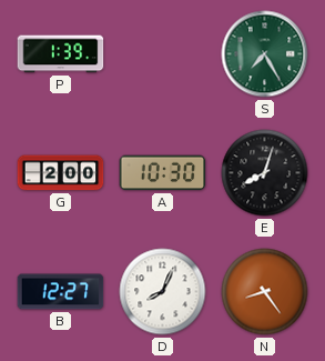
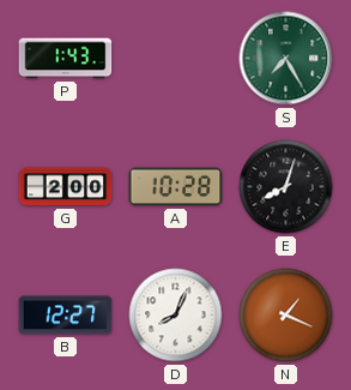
P: 1:39 -> 1:43
A: 10:30 -> 10:28
N: 8:24 -> 1:19
